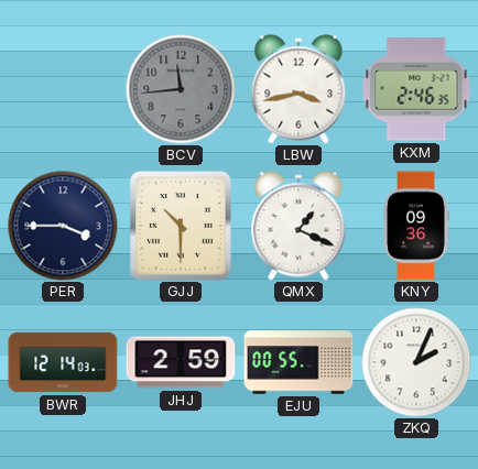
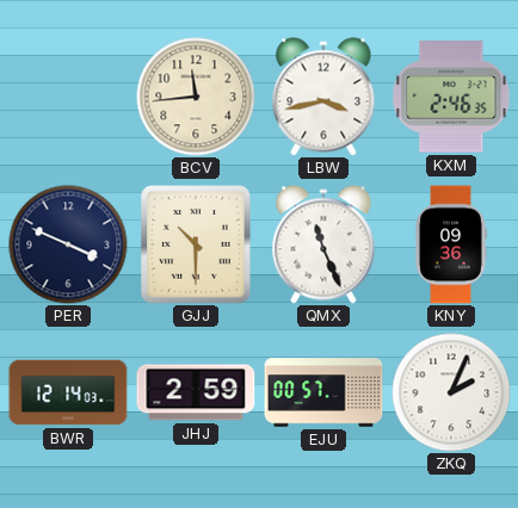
BCV dial: grey -> cream
PER: 3:45 -> 3:49
QMX: 1:19 -> 11:26
EJU: 00:55 -> 00:57
